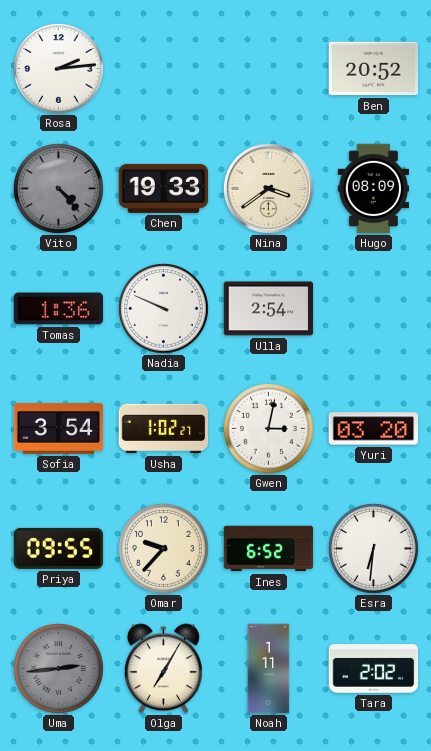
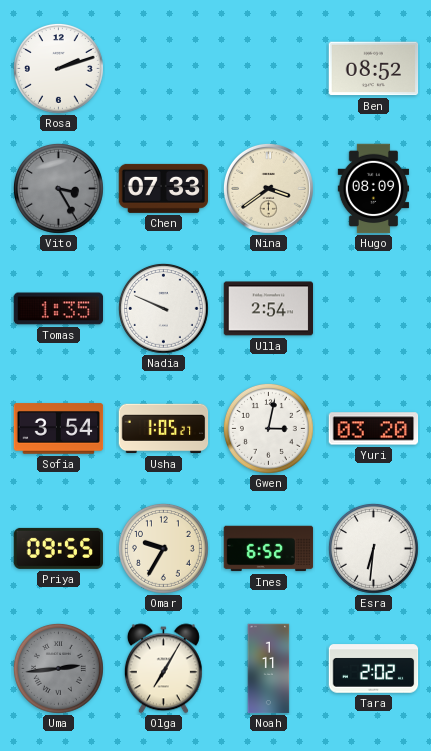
Rosa: 2:14 -> 2:12
Ben: 20:52 -> 08:52
Vito: 4:23 -> 3:25
Chen: 19:33 -> 07:33
Tomas: 1:36 -> 1:35
Usha: 1:02 -> 1:05
Omar: 9:37 -> 9:35
